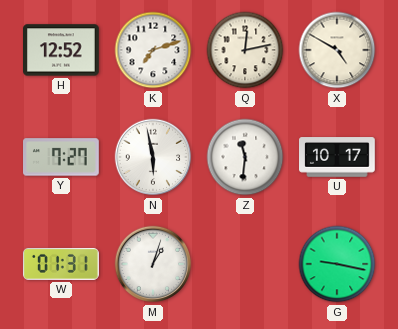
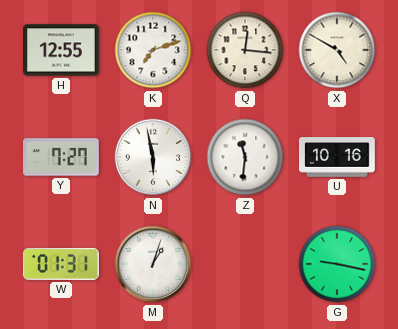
H: 12:52 -> 12:55
Q: 12:13 -> 12:16
U: 10:17 -> 10:16
